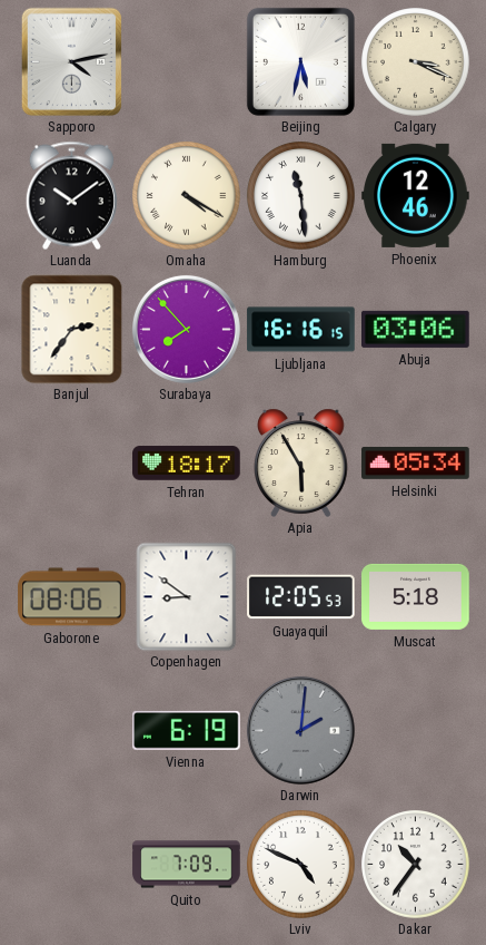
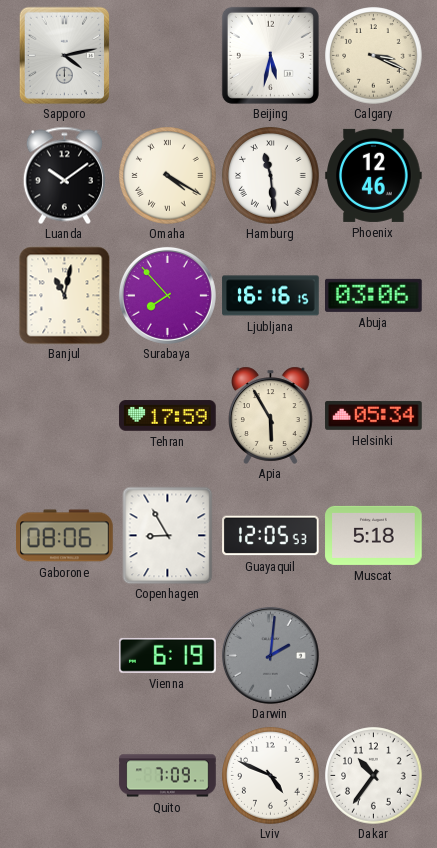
Banjul: 2:36 -> 11:02
Tehran: 18:17 -> 17:59
Copenhagen: 8:51 -> 8:55
